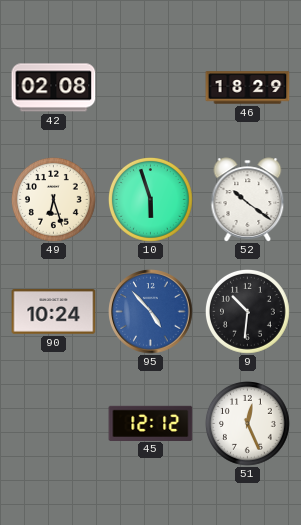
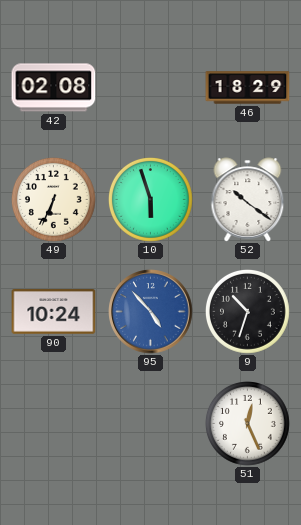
49: 6:27 -> 6:34
9: 10:31 -> 10:33
45: 12:12 -> none
